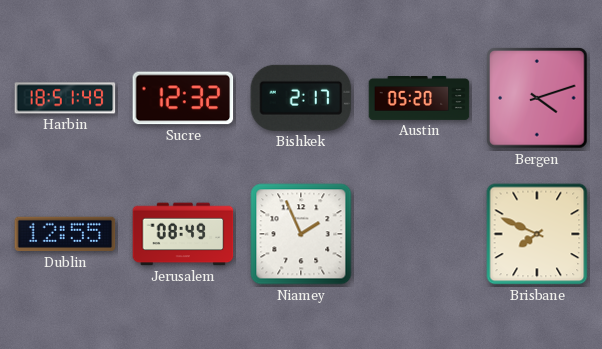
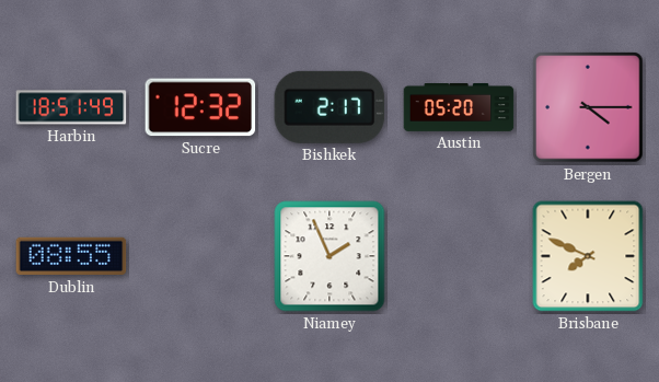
Bergen: 4:12 -> 4:15
Dublin: 12:55 -> 08:55
Jerusalem: 08:49 -> none
